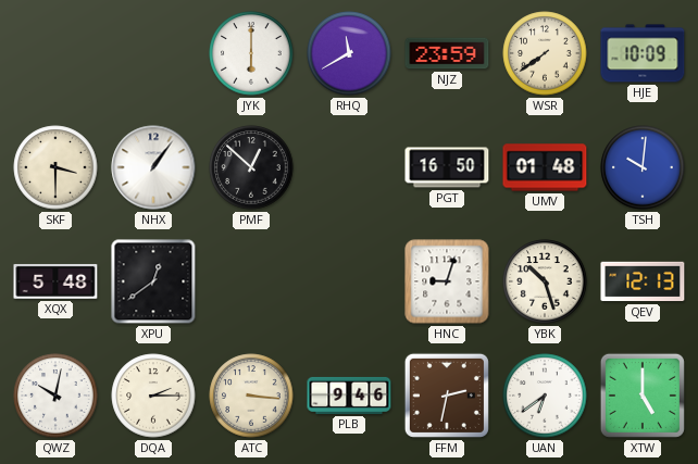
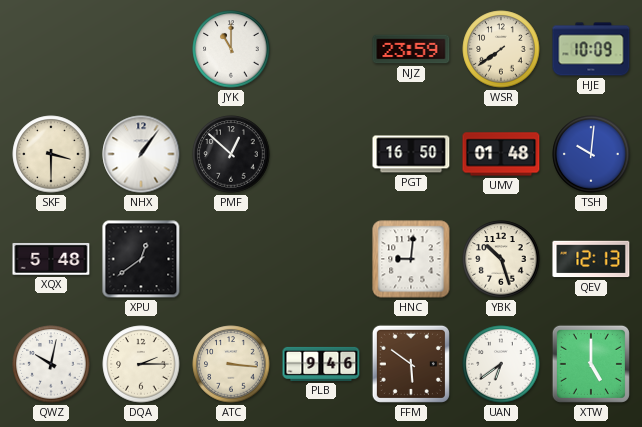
JYK: 6:00 -> 11:00
RHQ: 11:40 -> none
HNC: 9:03 -> 9:01
FFM: 2:32 -> 5:51
